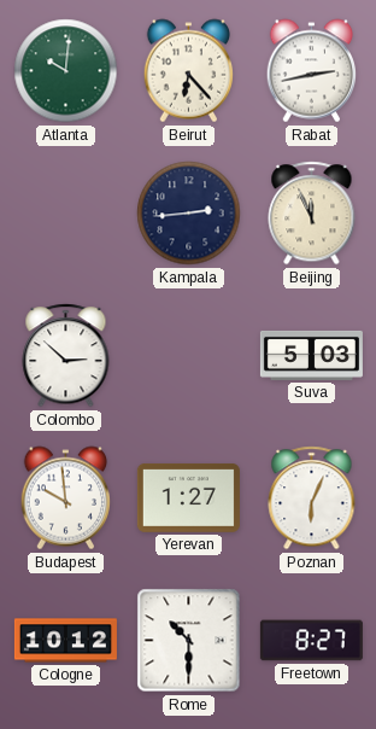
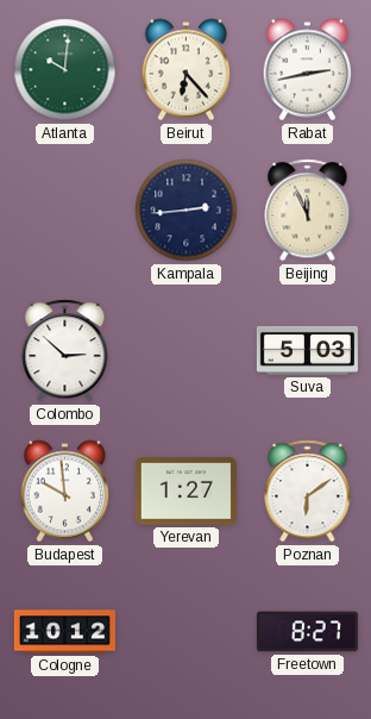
Poznan: 6:04 -> 6:09
Rome: 10:30 -> none
